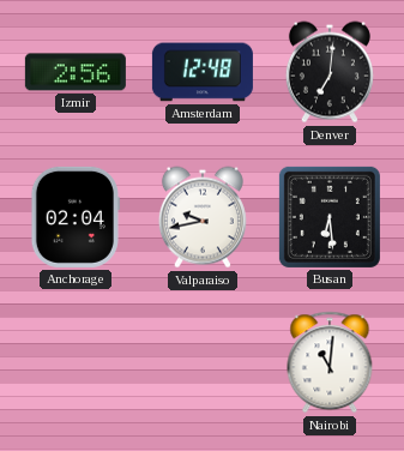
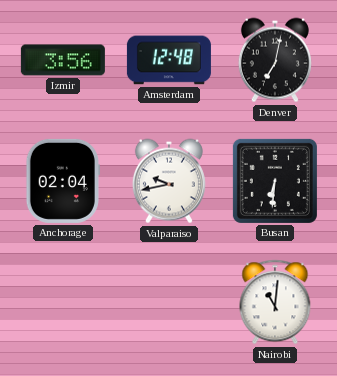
Izmir: 2:56 -> 3:56
Denver: 7:01 -> 7:02
Busan: 6:29 -> 6:31
